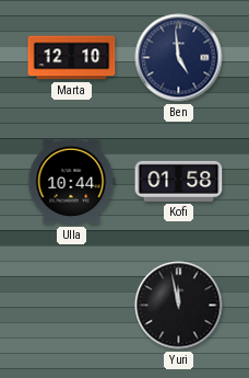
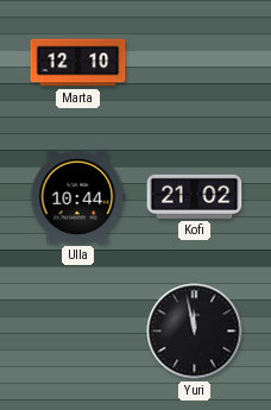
Ben: 4:59 -> none
Kofi: 01:58 -> 21:02
